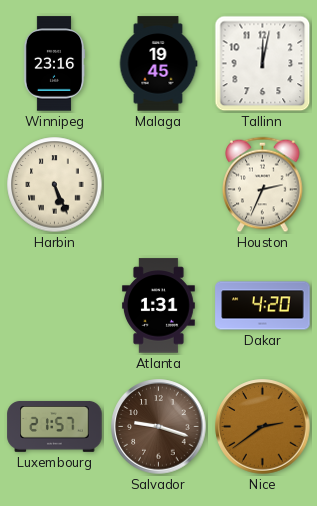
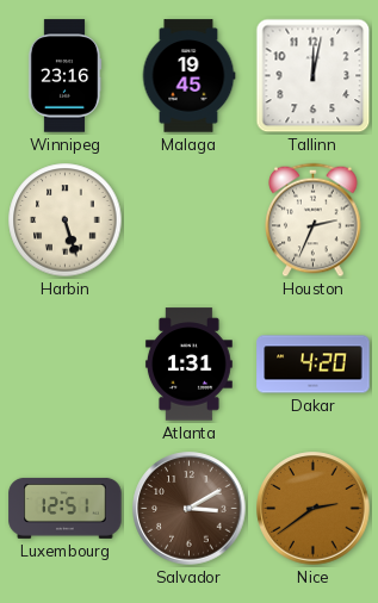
Harbin: 5:26 -> 5:27
Luxembourg: 21:57 -> 12:51
Salvador: 9:18 -> 3:10
